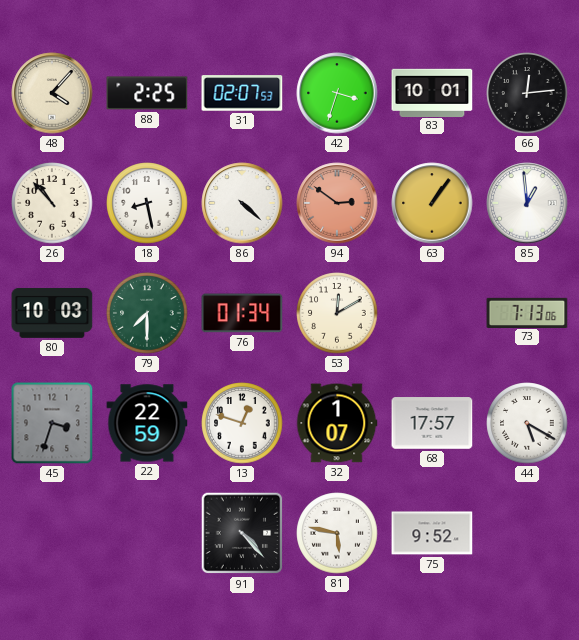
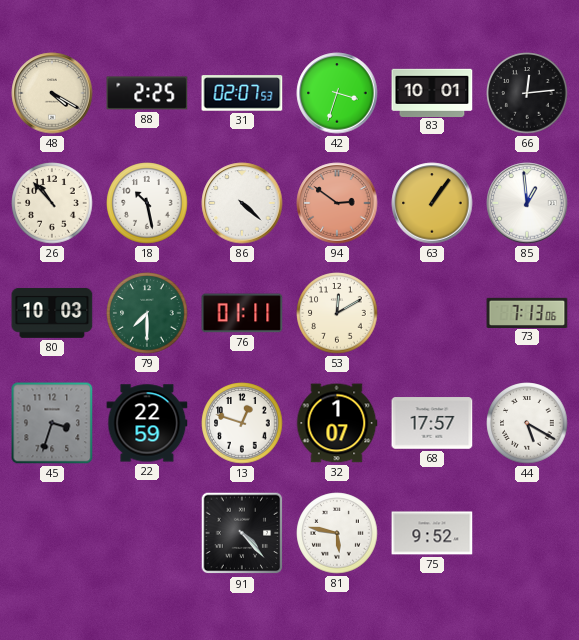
48: 4:07 -> 4:20
18: 8:28 -> 10:28
76: 01:34 -> 01:11
